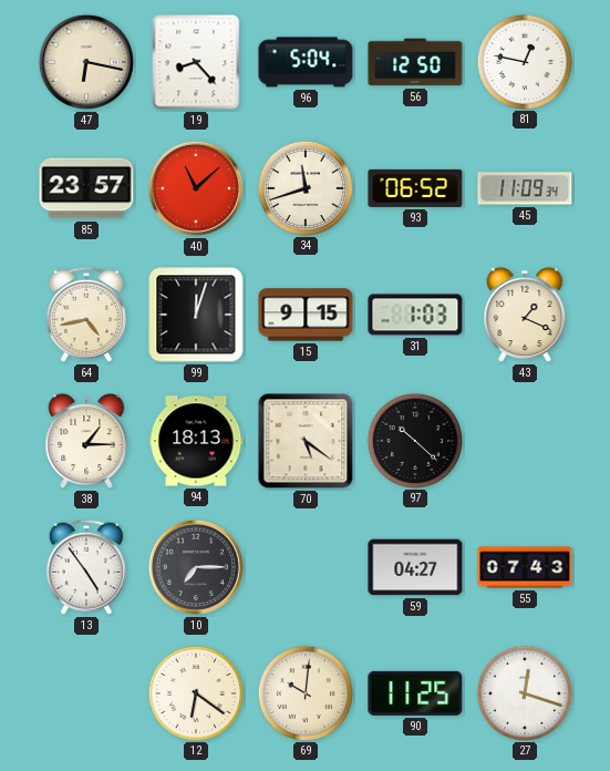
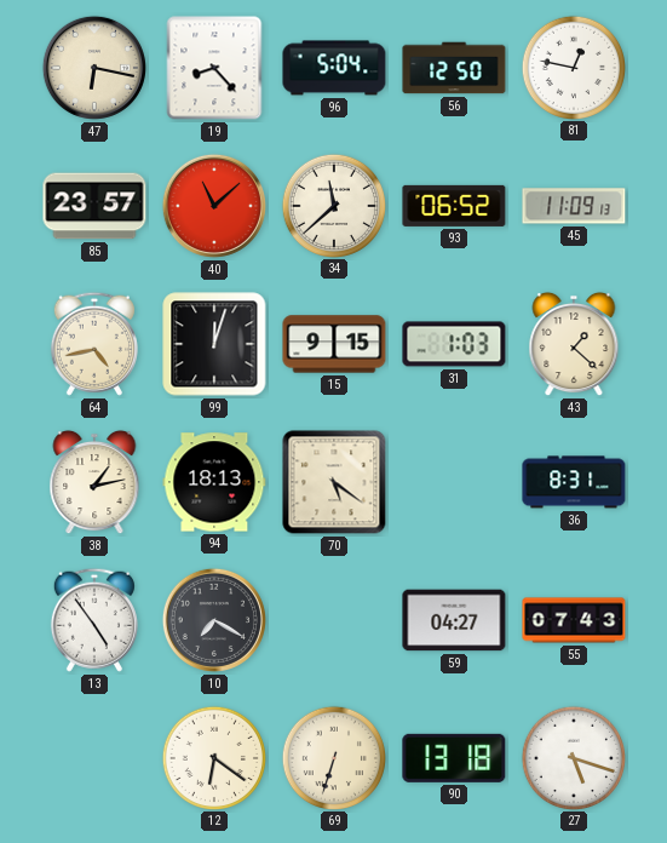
34: 11:42 -> 11:38
45: 11:09:34 -> 11:09:13
43: 1:19 -> 1:22
38: 1:15 -> 1:13
97: 10:22 -> none
36: none -> 8:31
10: 7:15 -> 7:20
69: 10:01 -> 6:33
90: 11:25 -> 13:18
27: 12:18 -> 5:18
